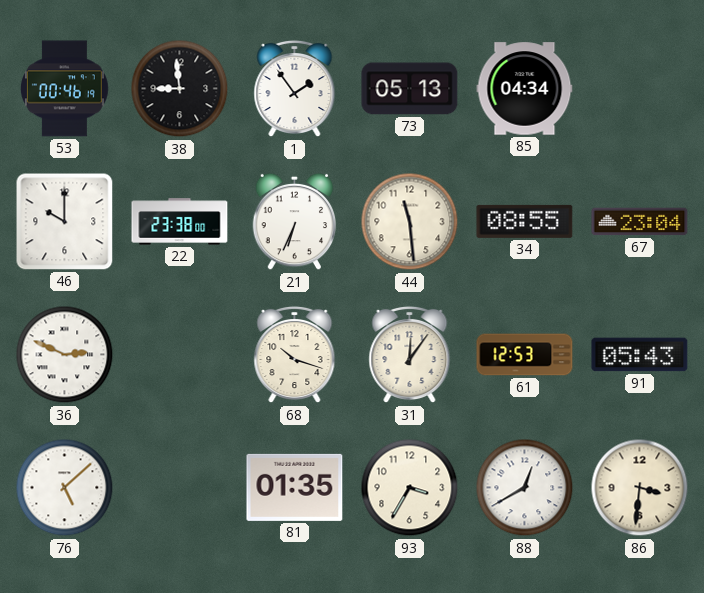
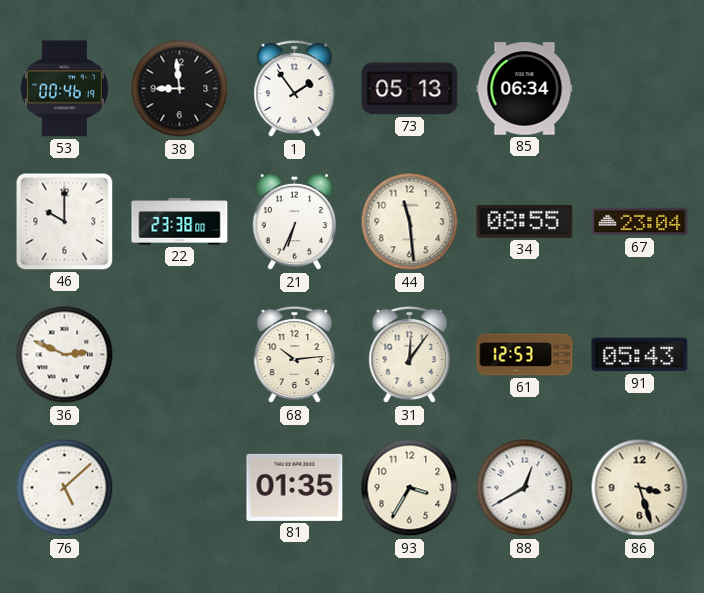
85: 04:34 -> 06:34
68: 10:18 -> 10:14
86: 3:31 -> 3:27
